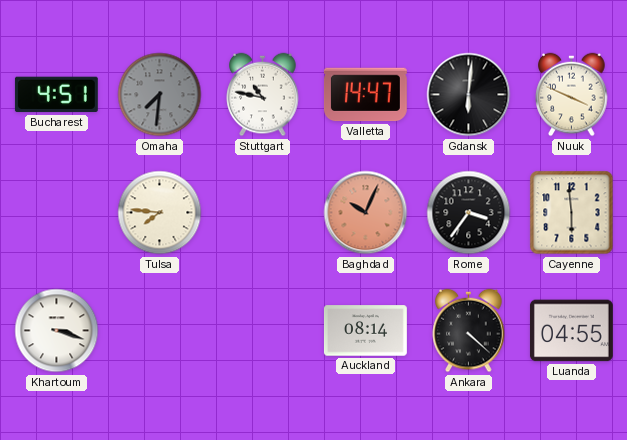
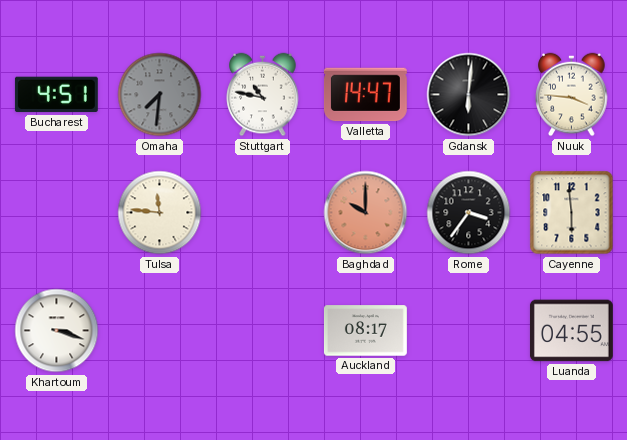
Nuuk: 3:49 -> 3:46
Tulsa: 7:46 -> 11:46
Baghdad: 10:04 -> 10:00
Auckland: 08:14 -> 08:17
Ankara: 4:22 -> none
